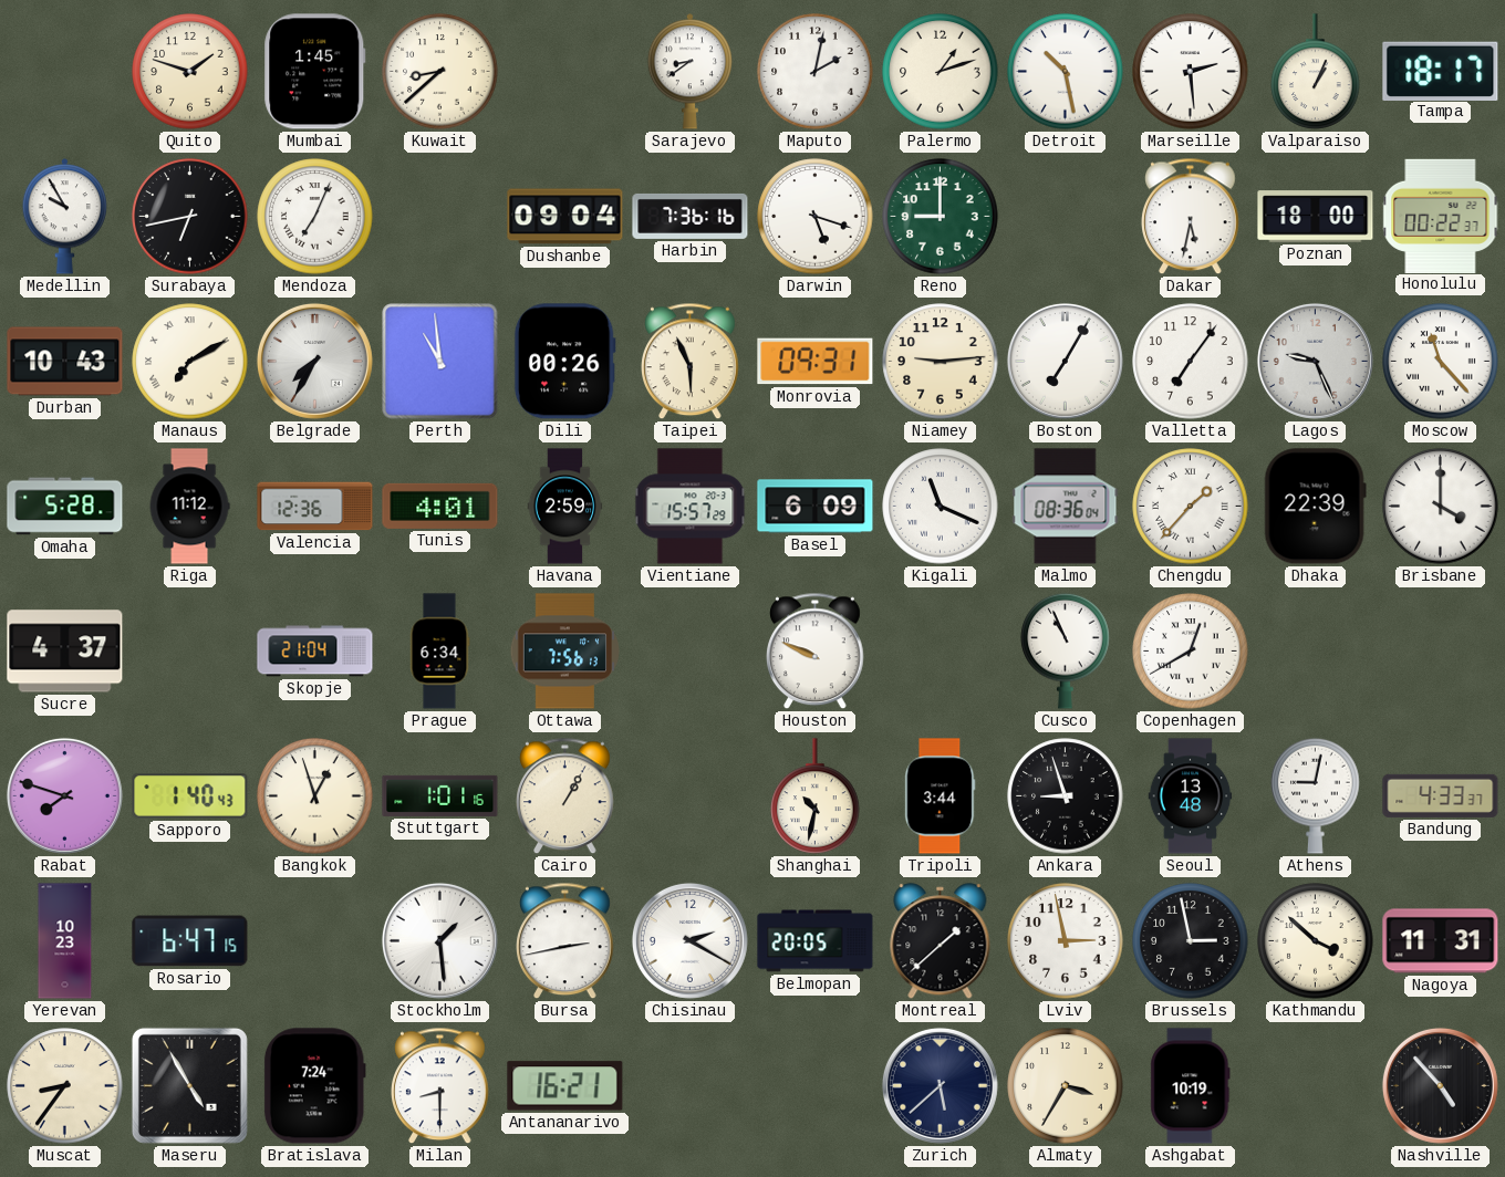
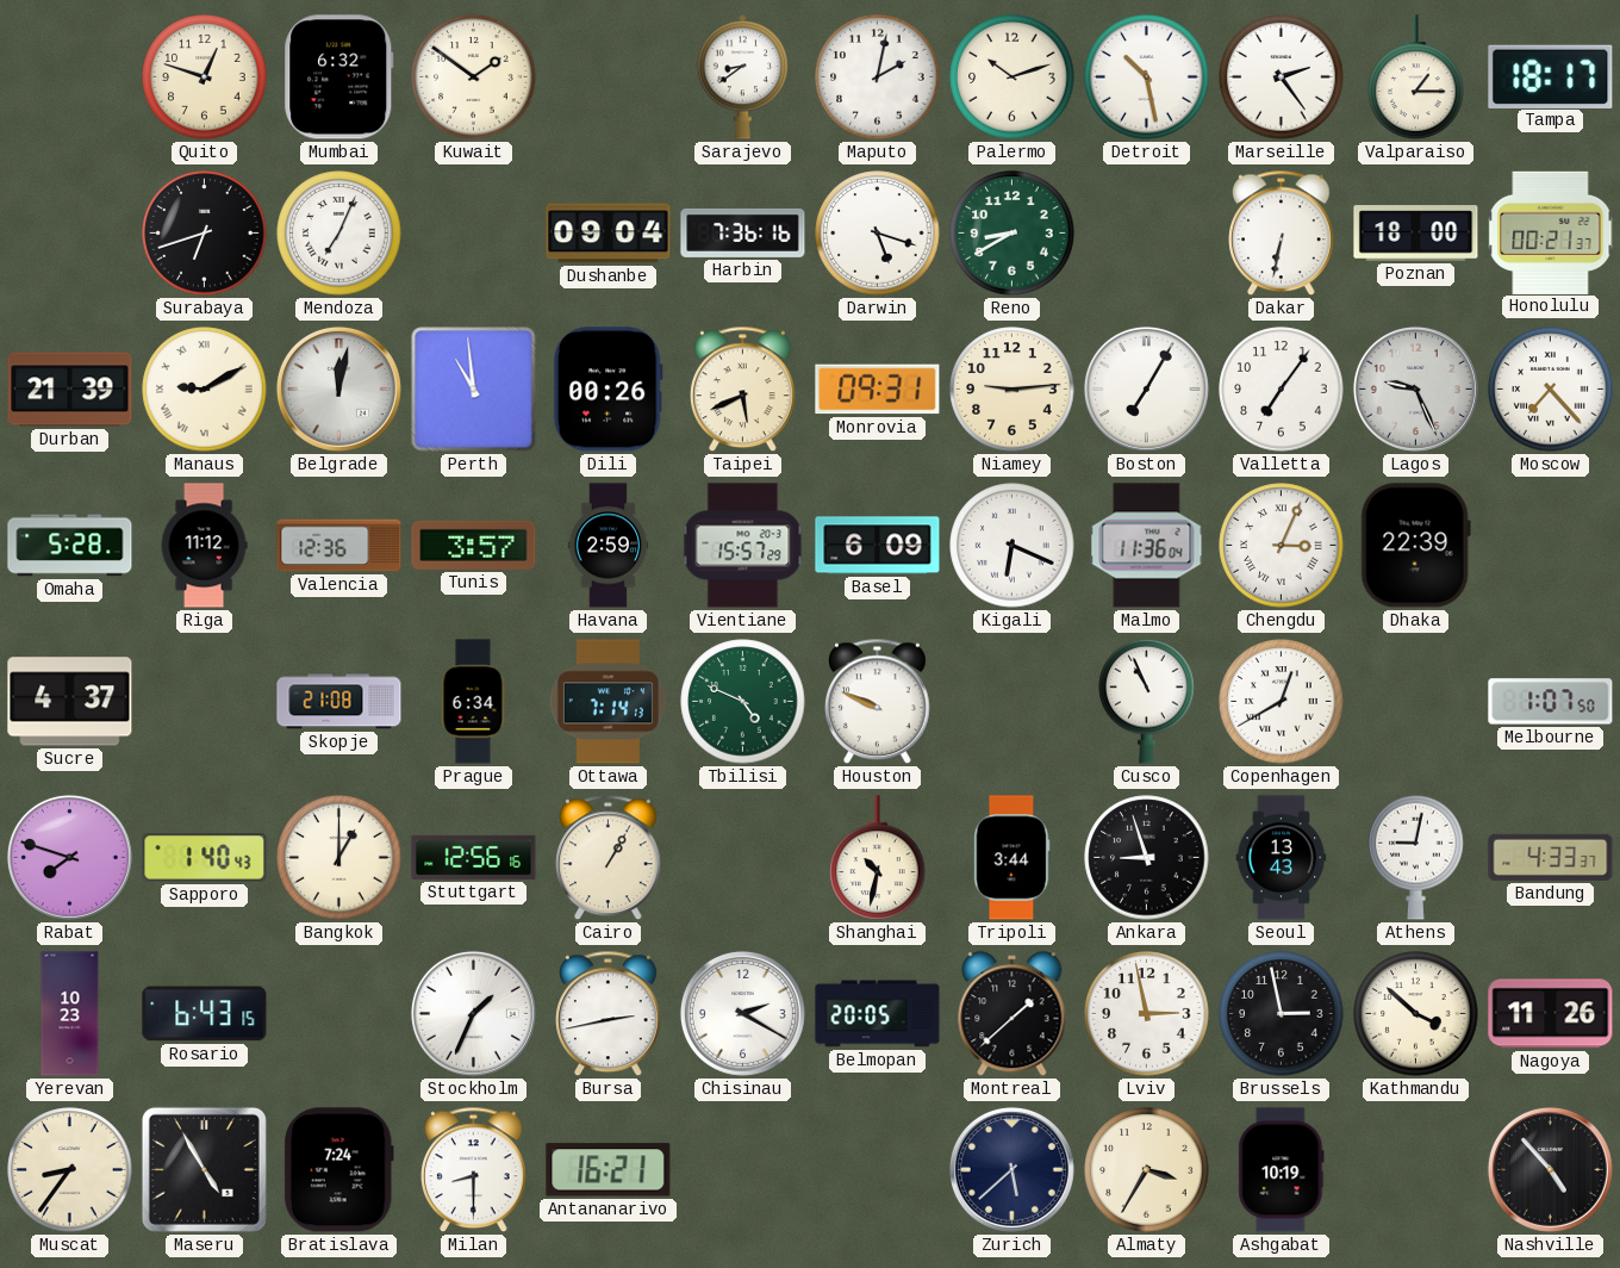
Quito: 1:48 -> 12:48
Mumbai: 1:45 -> 6:32
Kuwait: 8:38 -> 1:51
Palermo: 1:12 -> 10:12
Marseille: 2:29 -> 2:24
Valparaiso: 1:04 -> 1:15
Medellin: 9:55 -> none
Surabaya: 6:43 -> 6:42
Reno: 9:00 -> 8:40
Dakar: 5:32 -> 6:32
Honolulu: 00:22 -> 00:21
Durban: 10:43 -> 21:39
Manaus: 7:10 -> 9:10
Belgrade: 7:35 -> 12:02
Taipei: 5:56 -> 5:41
Moscow: 11:23 -> 7:23
Tunis: 4:01 -> 3:57
Kigali: 11:19 -> 6:19
Malmo: 08:36 -> 11:36
Chengdu: 1:37 -> 3:04
Brisbane: 4:00 -> none
Skopje: 21:04 -> 21:08
Ottawa: 7:56 -> 7:14
Tbilisi: none -> 4:49
Melbourne: none -> 1:07
Bangkok: 12:57 -> 1:00
Stuttgart: 1:01 -> 12:56
Seoul: 13:48 -> 13:43
Rosario: 6:47 -> 6:43
Stockholm: 1:29 -> 1:34
Nagoya: 11:31 -> 11:26
